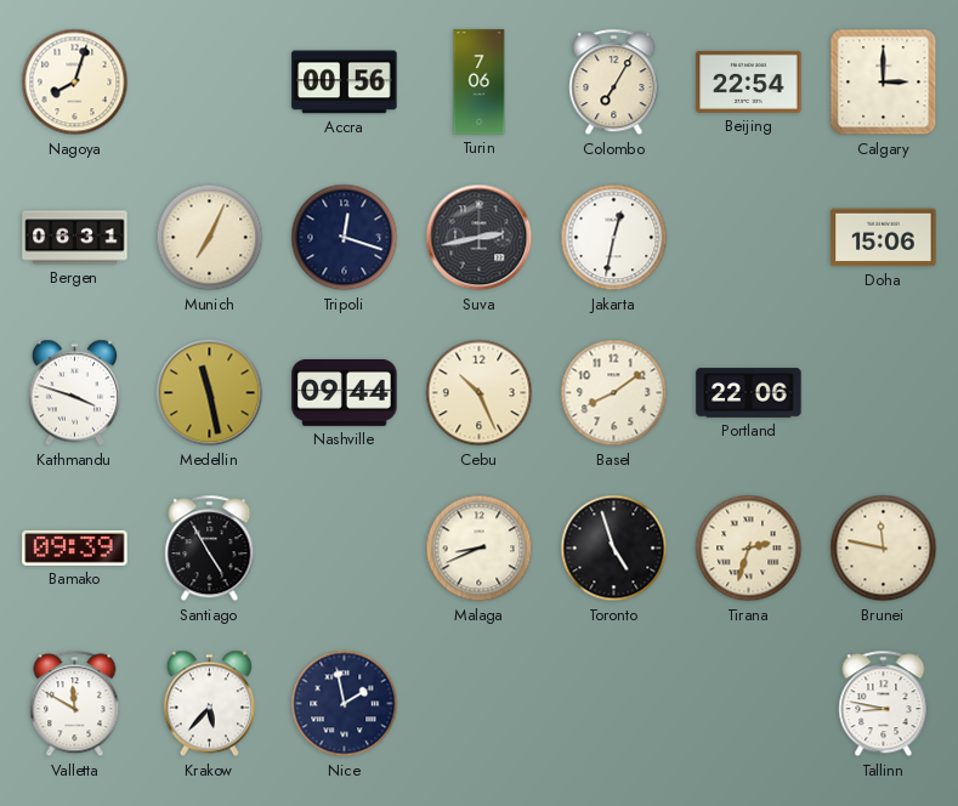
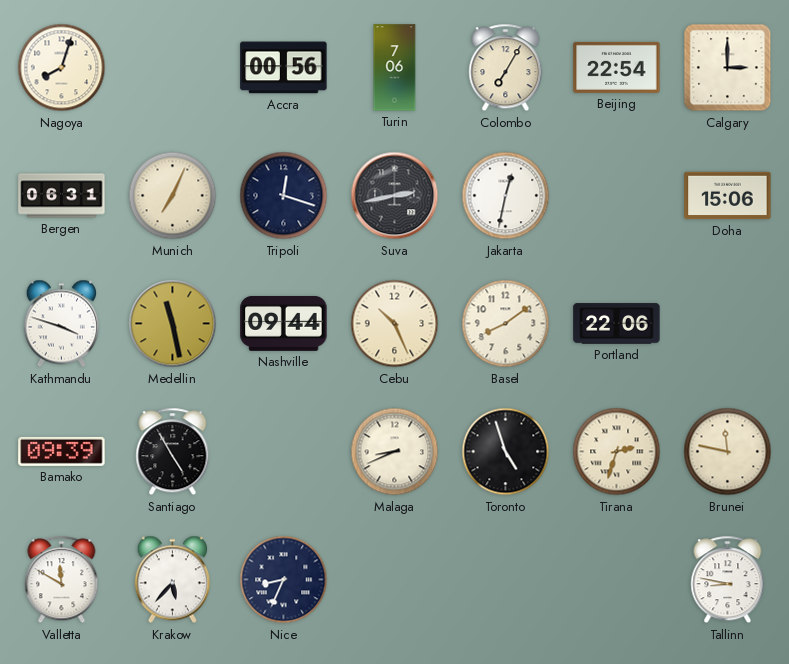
Nice: 1:58 -> 8:34
